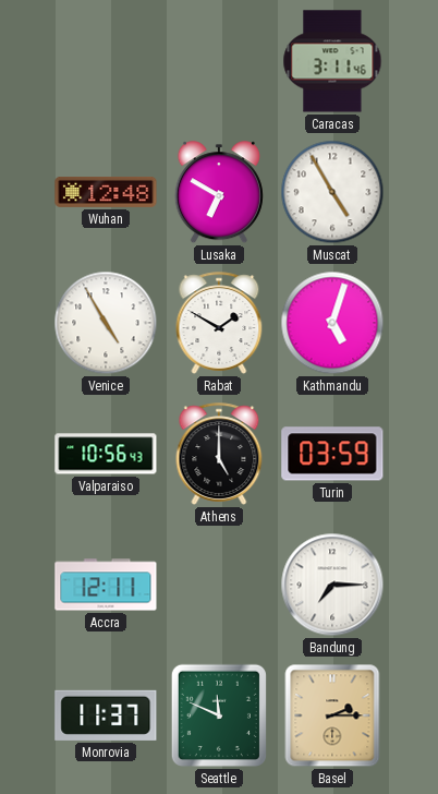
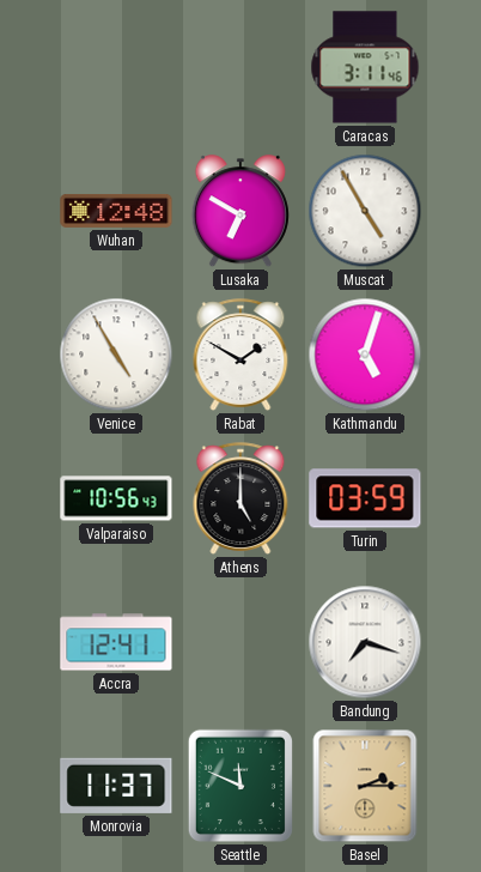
Accra: 12:11 -> 12:41
Bandung: 7:15 -> 7:18
